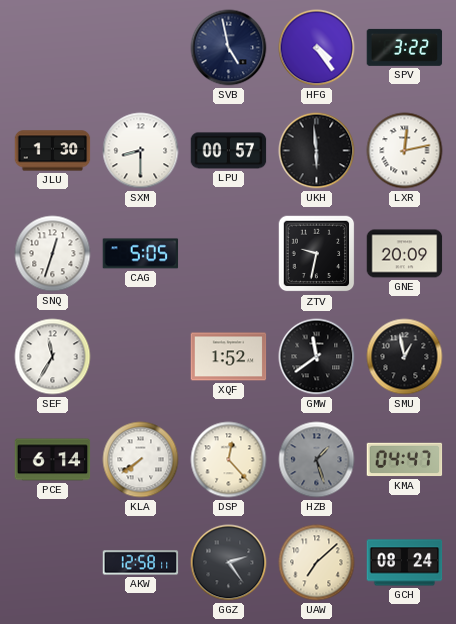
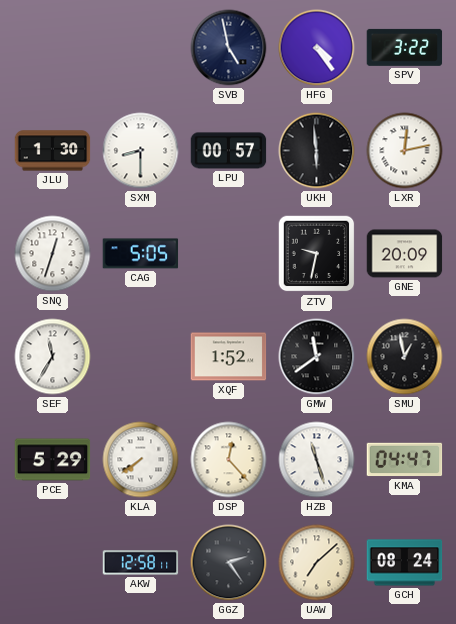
PCE: 6:14 -> 5:29
HZB: 1:27 -> 11:27
HZB dial: grey -> white
